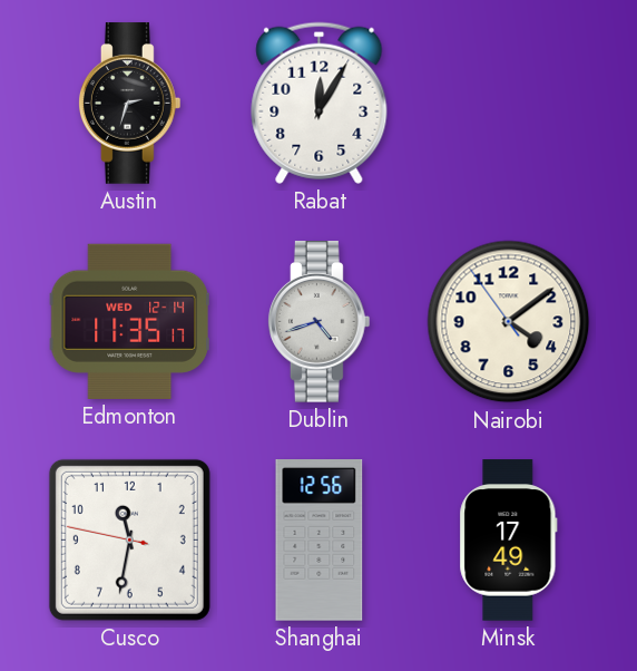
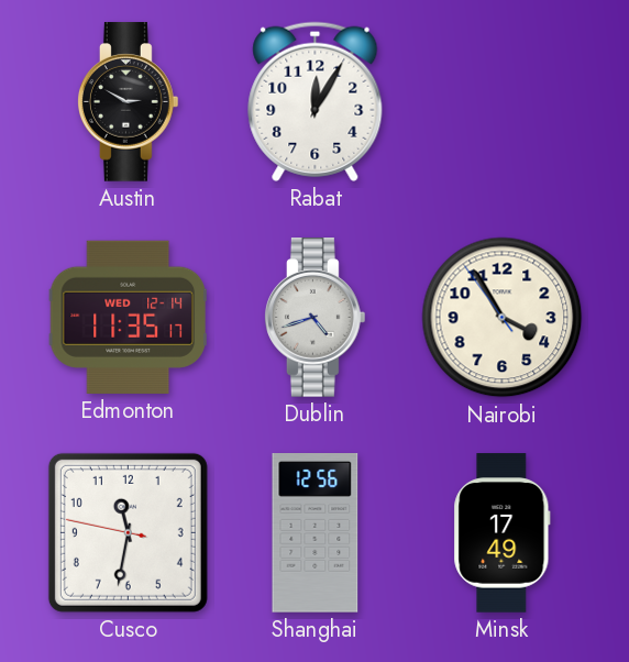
Austin: 2:33 -> 2:50
Nairobi: 4:08 -> 3:54
